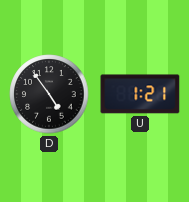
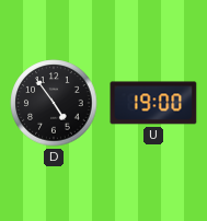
U: 1:21 -> 19:00
